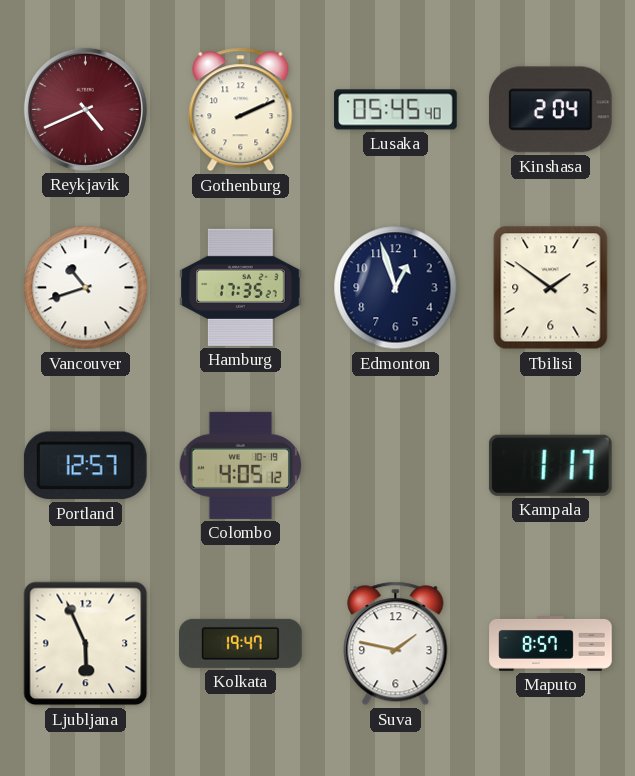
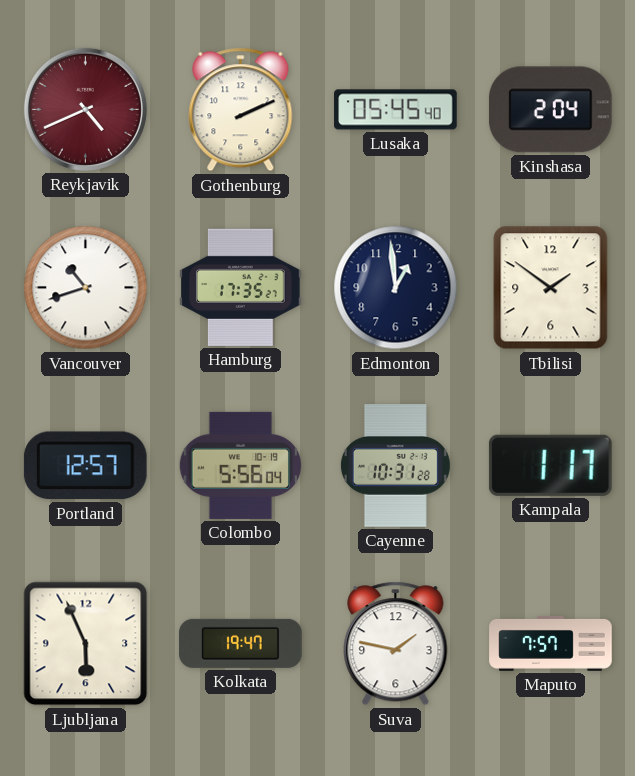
Edmonton: 12:57 -> 12:59
Colombo: 4:05 -> 5:56
Cayenne: none -> 10:31
Maputo: 8:57 -> 7:57
